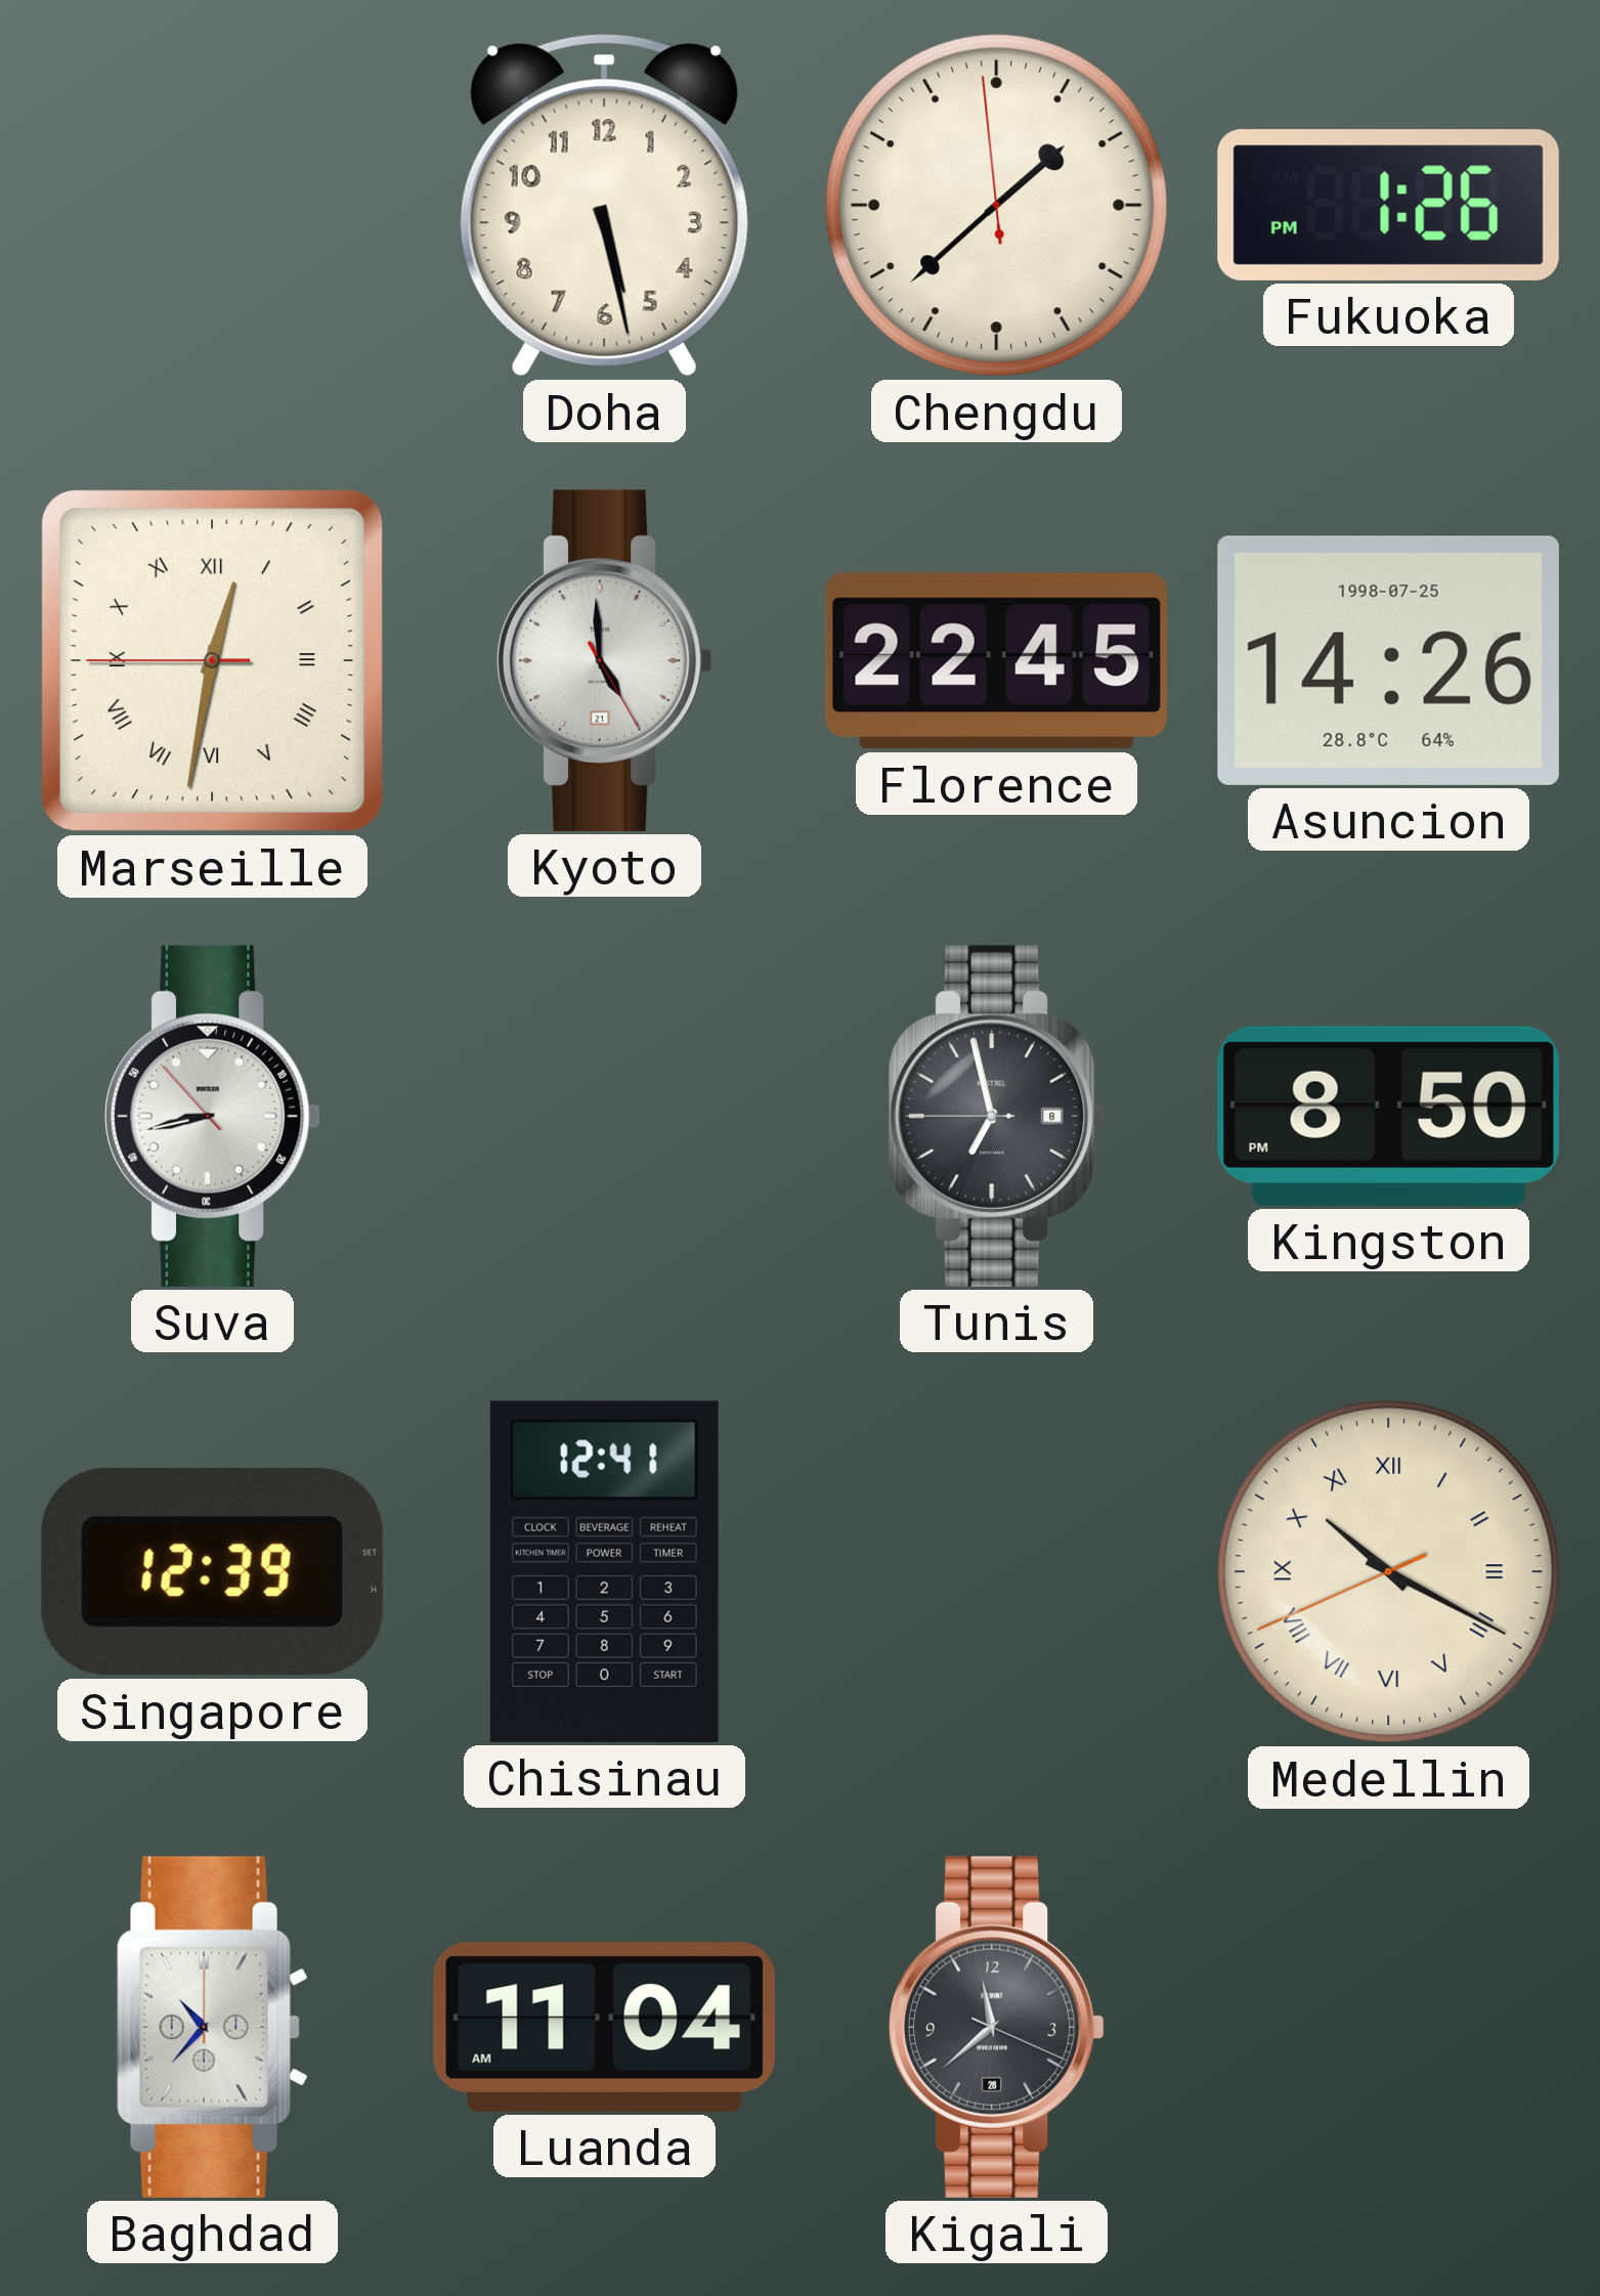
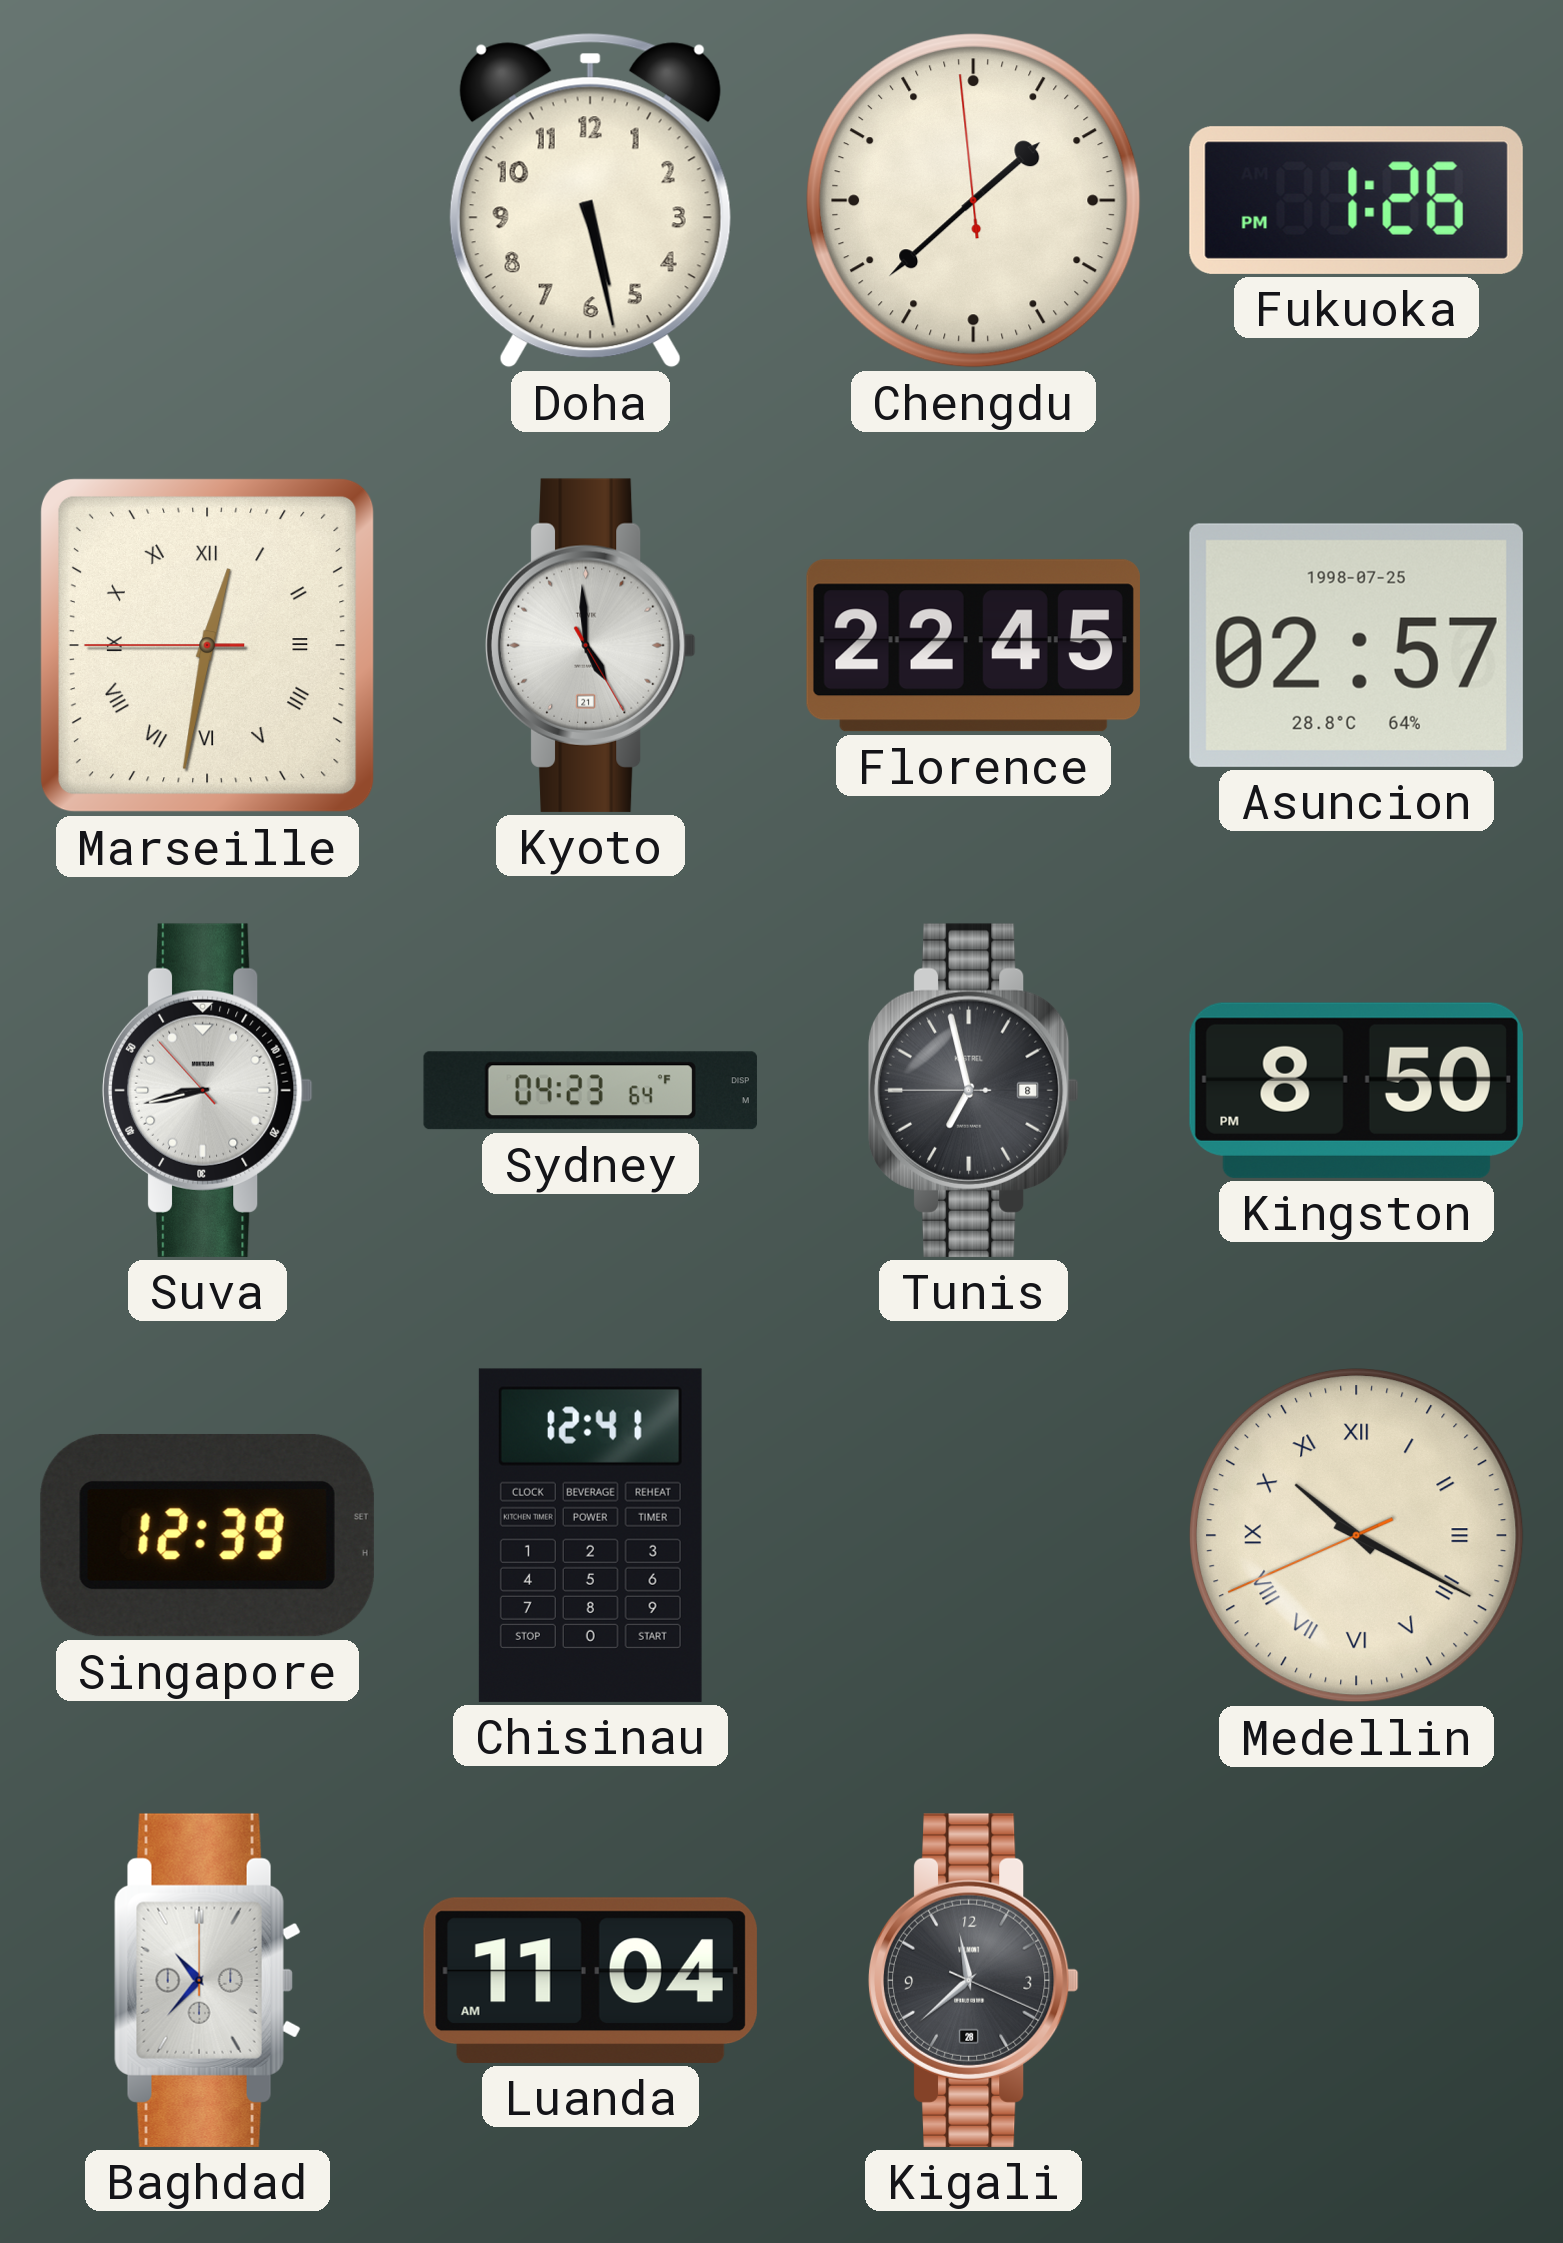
Asuncion: 14:26 -> 02:57
Sydney: none -> 04:23
